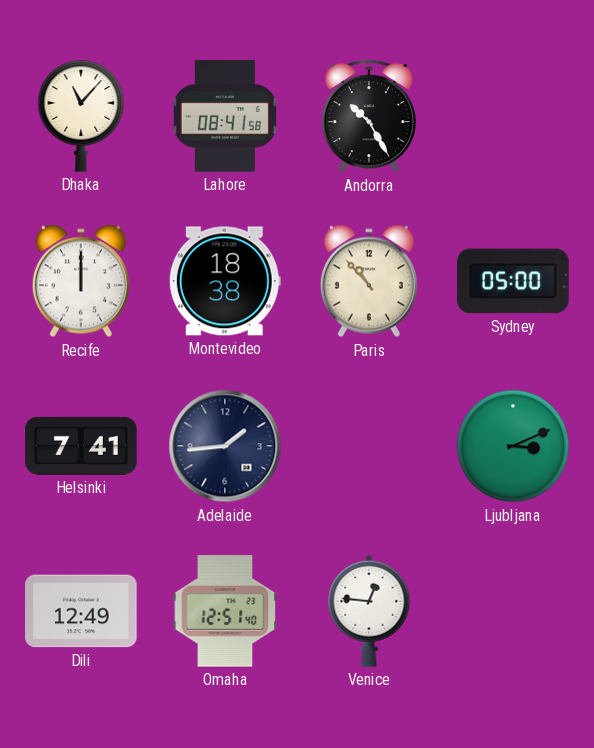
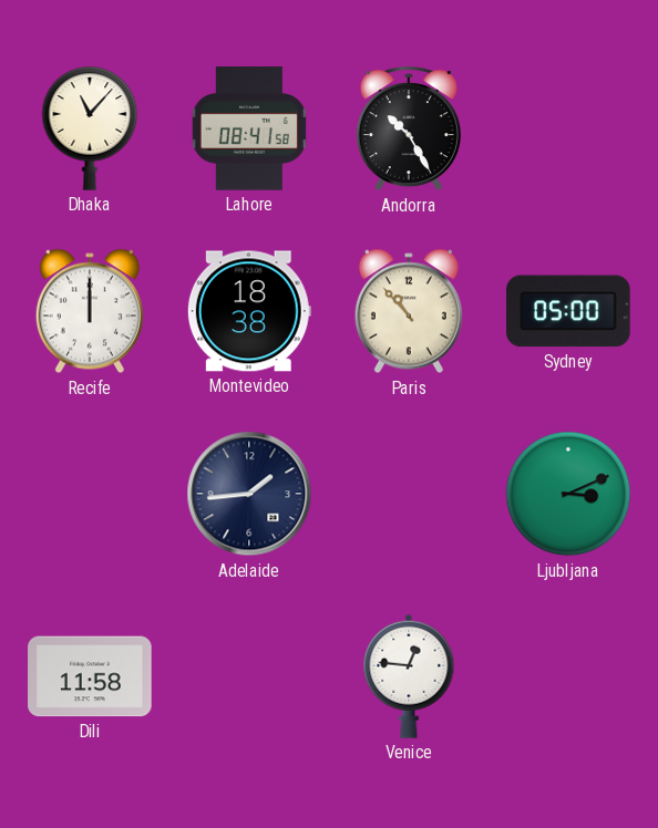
Helsinki: 7:41 -> none
Dili: 12:49 -> 11:58
Omaha: 12:51 -> none
